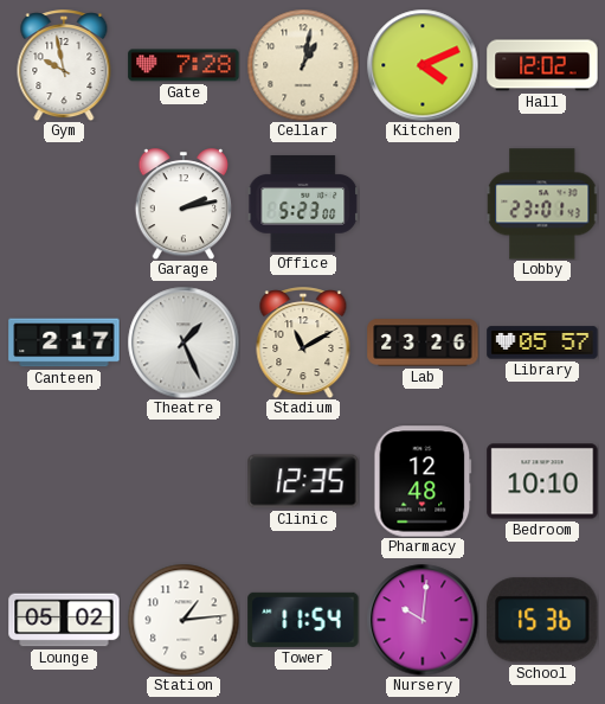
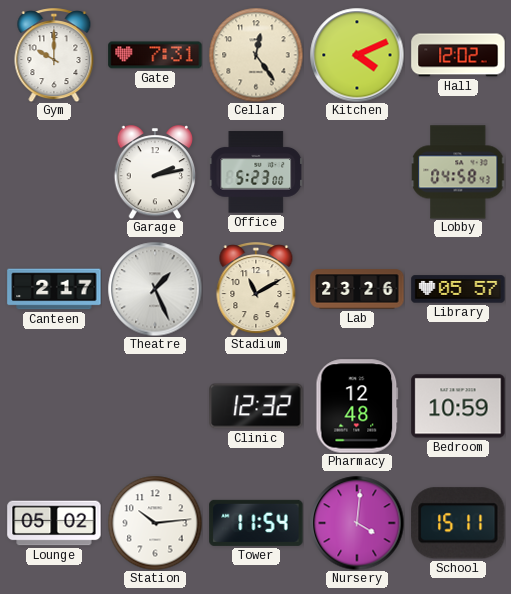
Gym: 9:58 -> 10:00
Gate: 7:28 -> 7:31
Cellar: 1:02 -> 12:24
Lobby: 23:01 -> 04:58
Clinic: 12:35 -> 12:32
Bedroom: 10:10 -> 10:59
Station: 1:14 -> 10:14
Nursery: 10:01 -> 4:01
School: 15:36 -> 15:11
